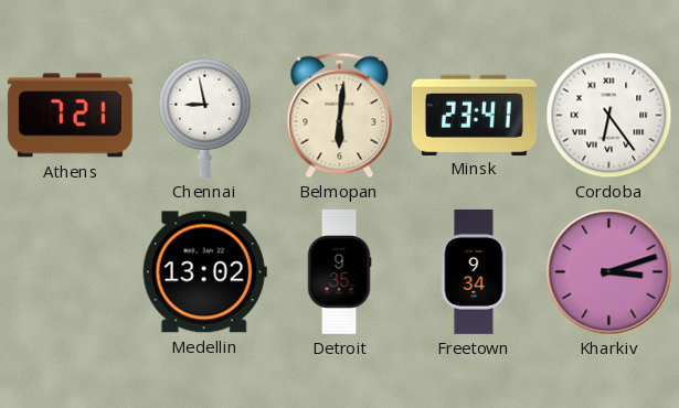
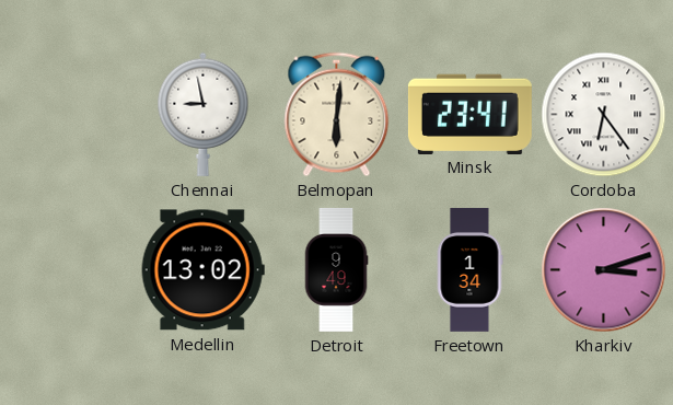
Athens: 7:21 -> none
Detroit: 9:35 -> 9:49
Freetown: 9:34 -> 1:34
